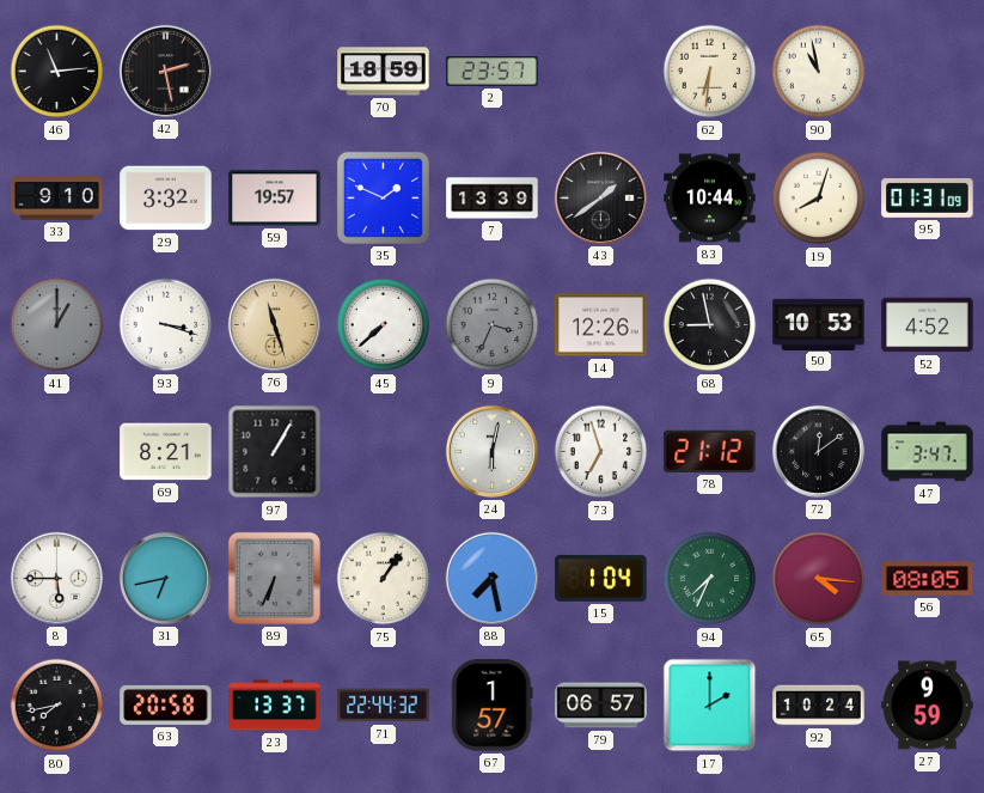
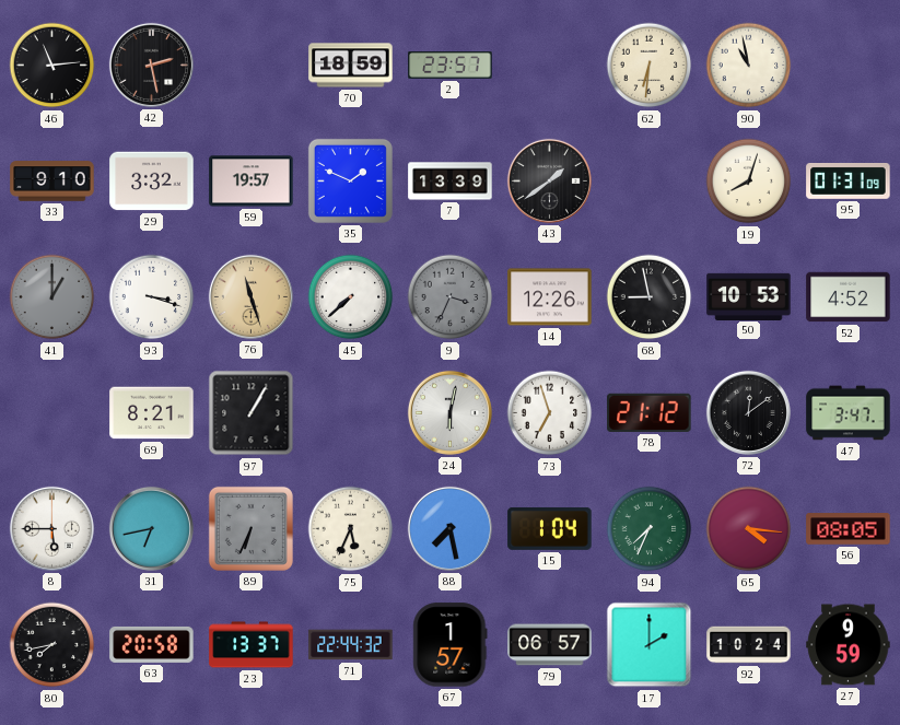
83: 10:44 -> none
75: 1:06 -> 5:34
